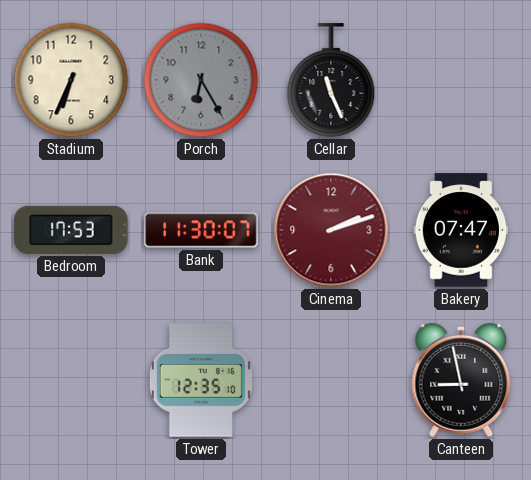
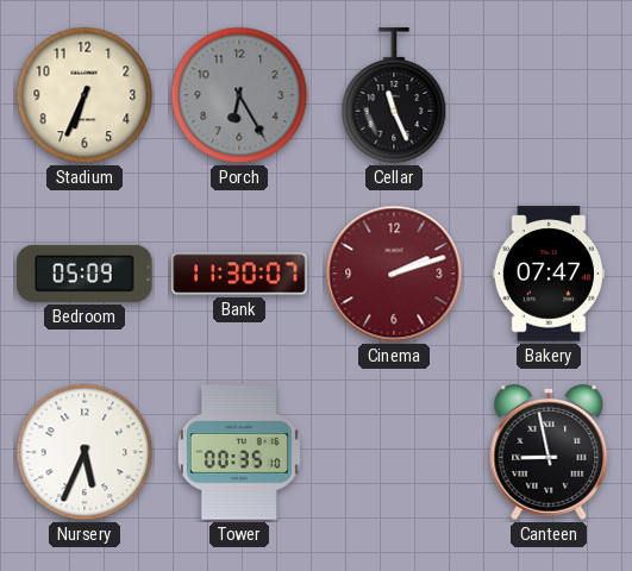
Bedroom: 17:53 -> 05:09
Nursery: none -> 5:34
Tower: 12:35 -> 00:35
